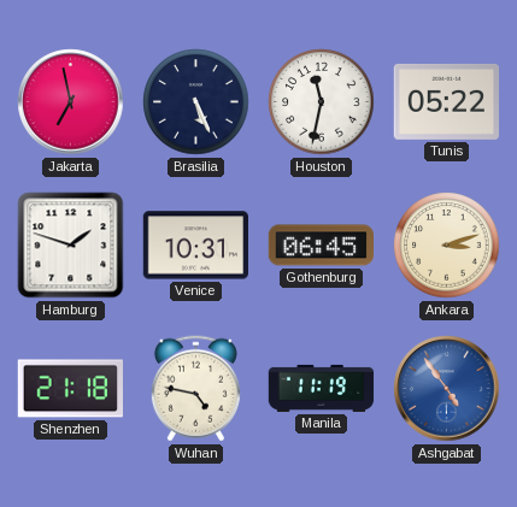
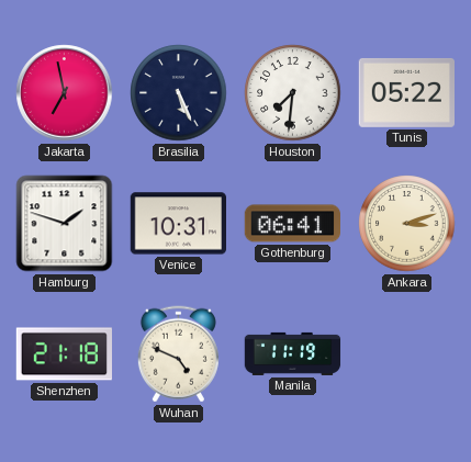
Houston: 11:32 -> 7:31
Gothenburg: 06:45 -> 06:41
Wuhan: 4:47 -> 4:49
Ashgabat: 4:54 -> none
